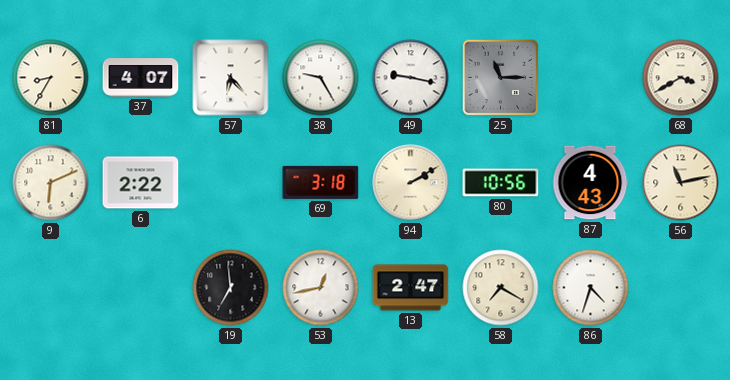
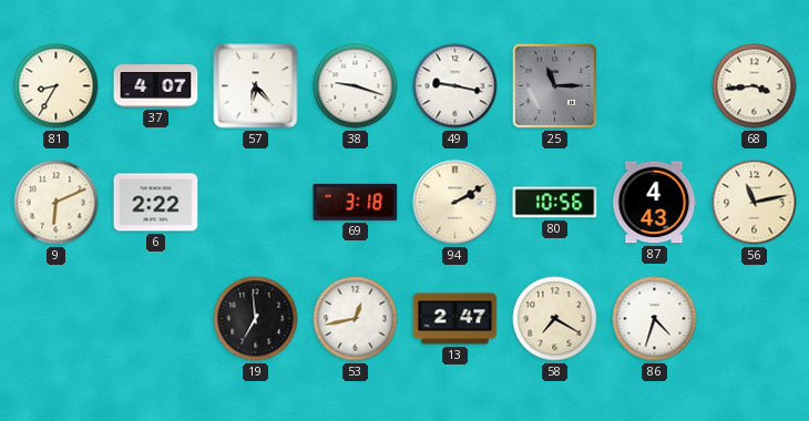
38: 9:25 -> 9:18
68: 3:40 -> 3:44
